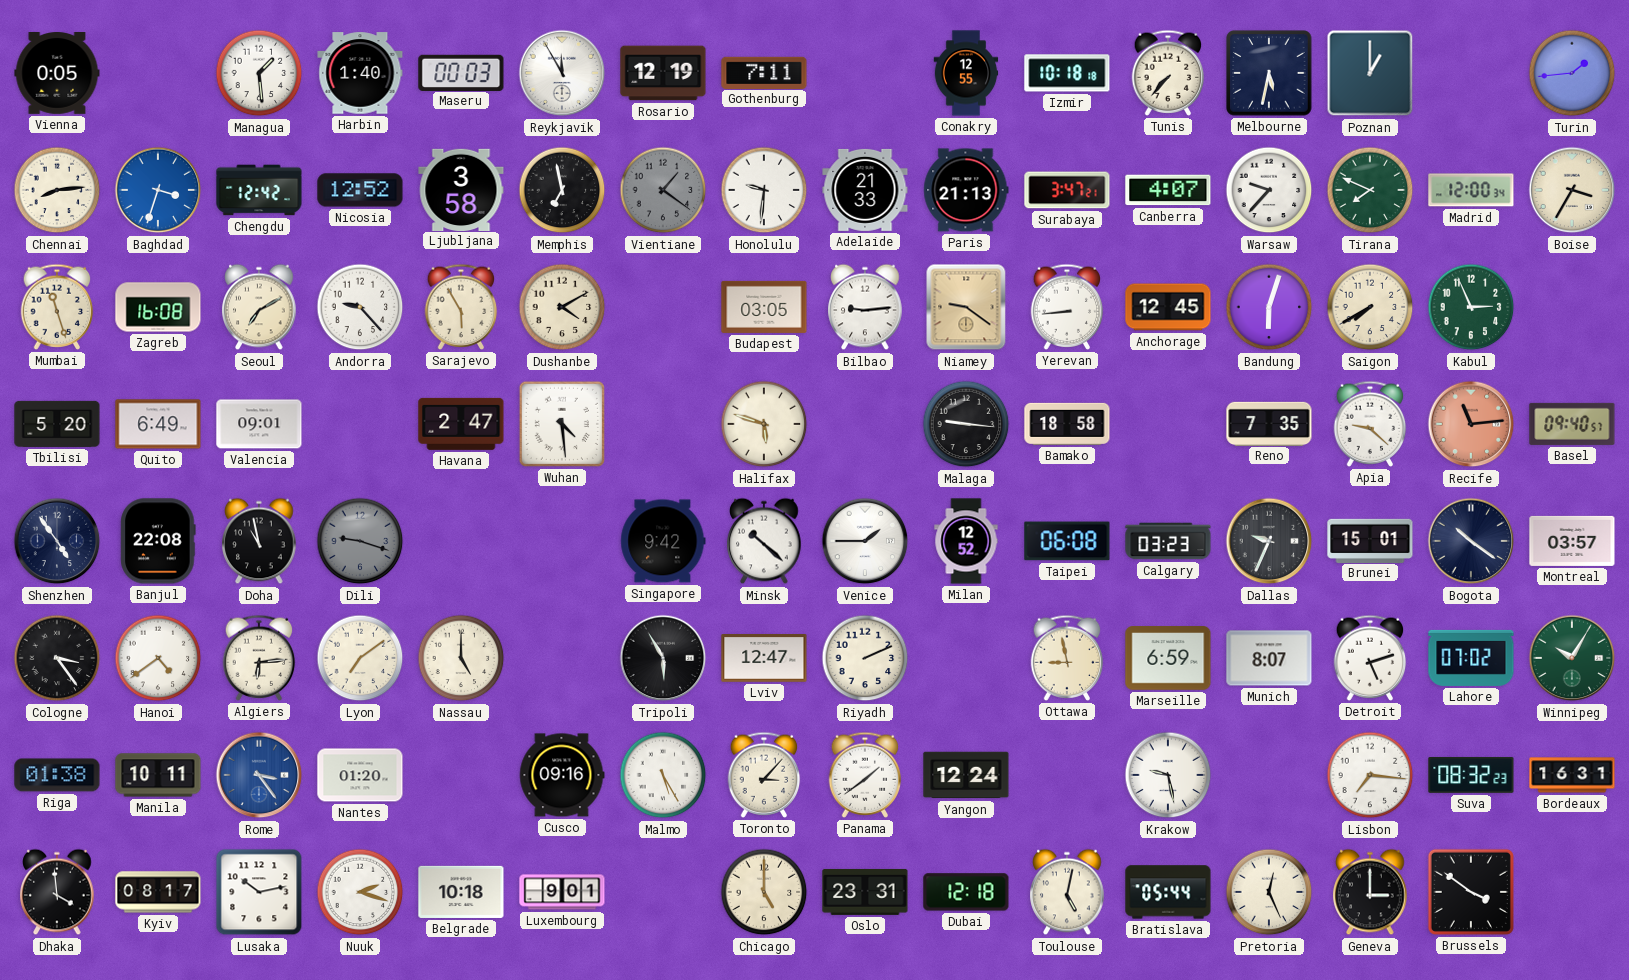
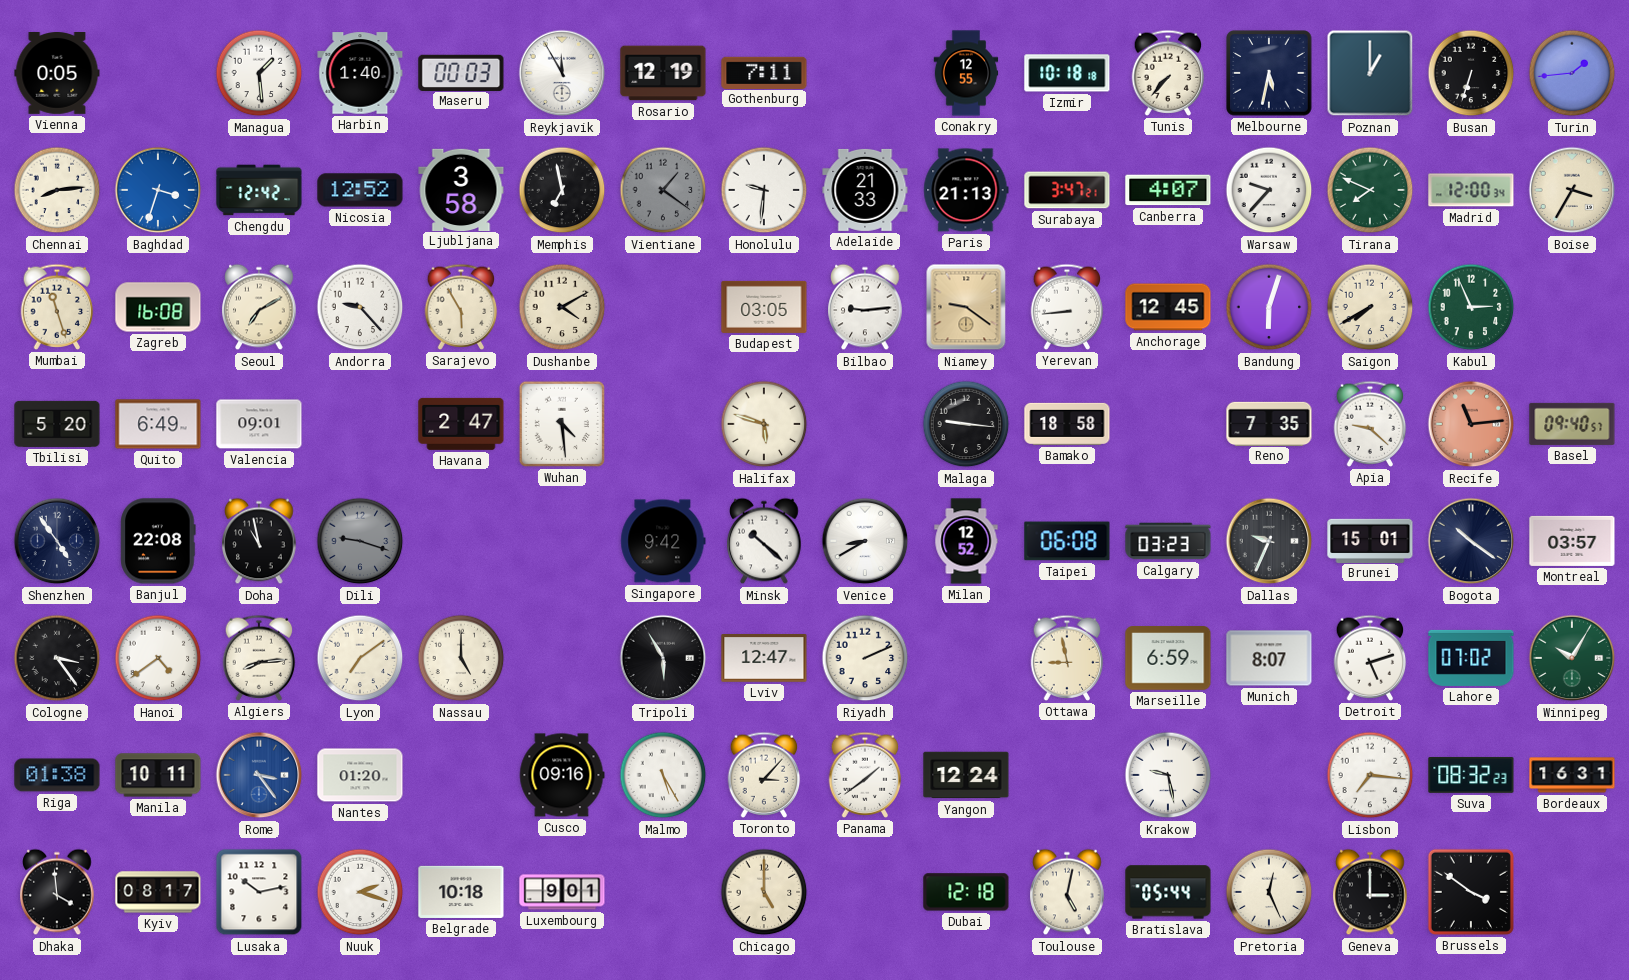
Busan: none -> 6:33
Venice: 1:45 -> 8:40
Algiers: 6:14 -> 8:14
Oslo: 23:31 -> none
